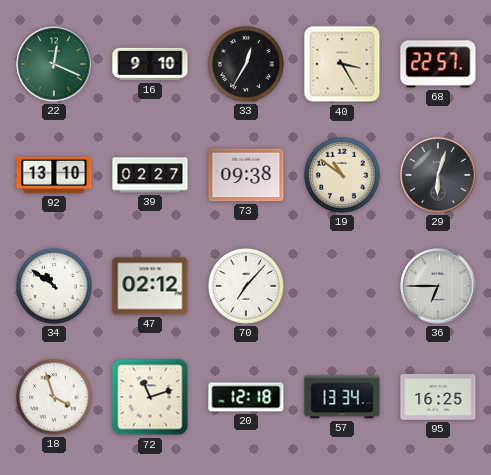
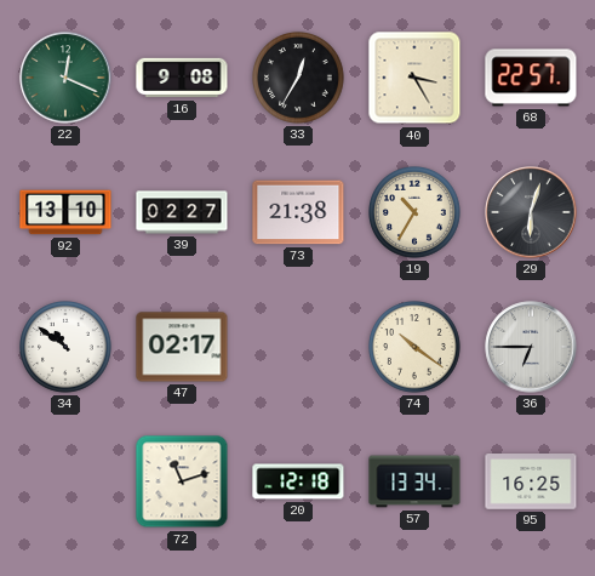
16: 9:10 -> 9:08
73: 09:38 -> 21:38
19: 10:51 -> 10:35
47: 02:12 -> 02:17
70: 7:07 -> none
74: none -> 10:21
18: 3:57 -> none
